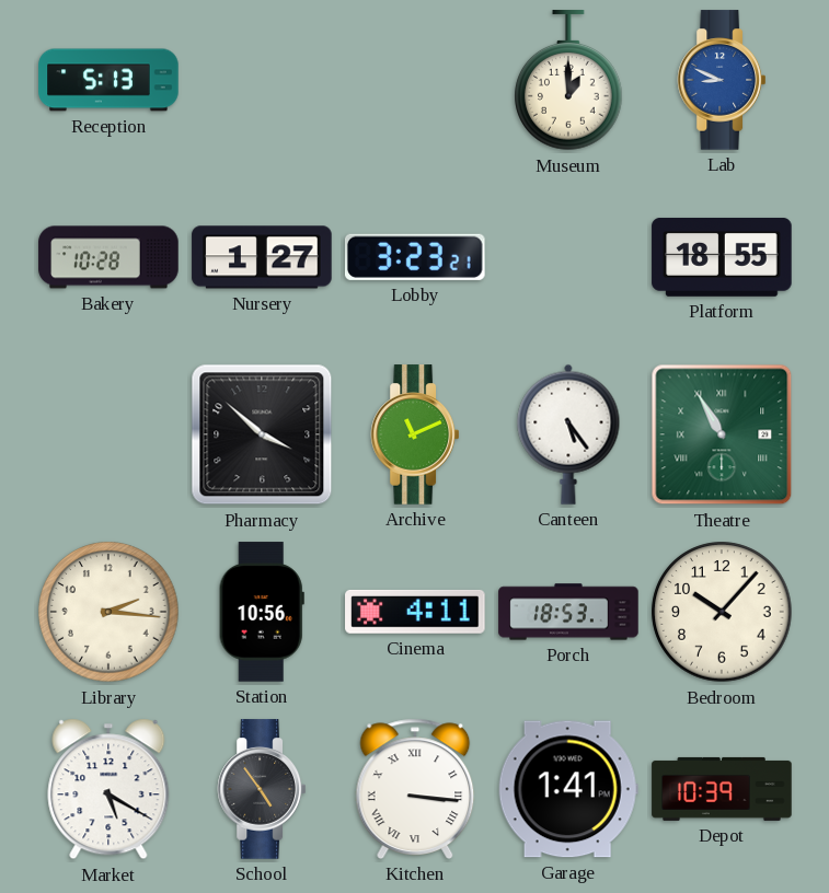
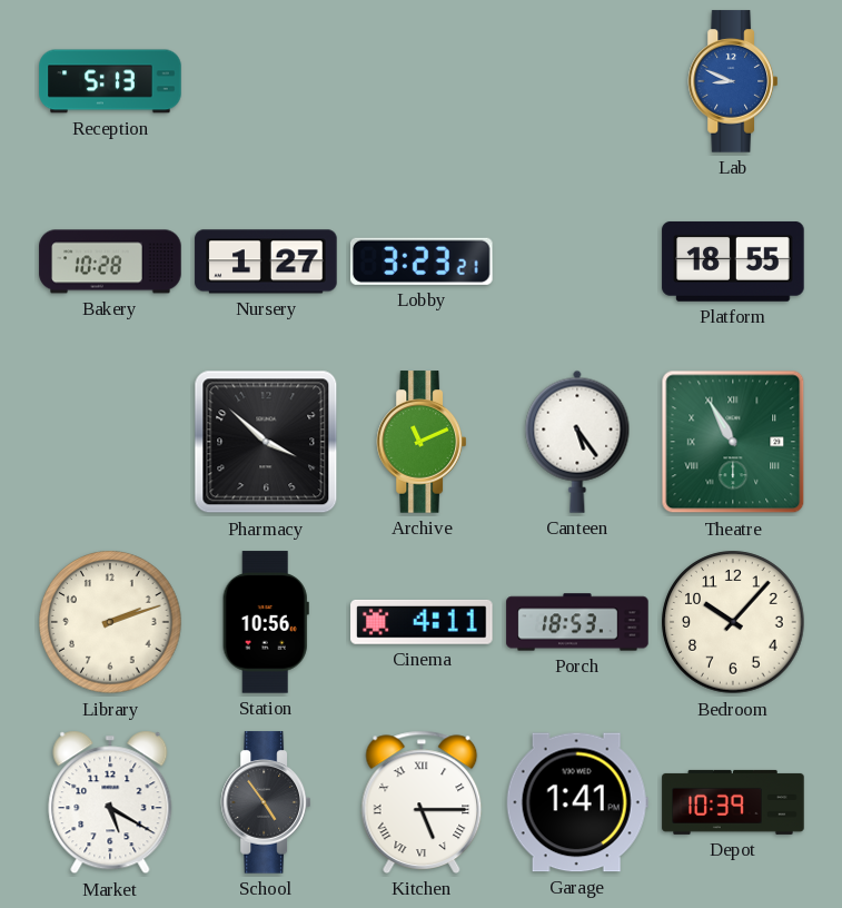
Museum: 1:00 -> none
Library: 2:16 -> 2:12
Kitchen: 3:16 -> 5:15
